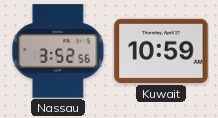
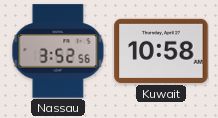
Kuwait: 10:59 -> 10:58
